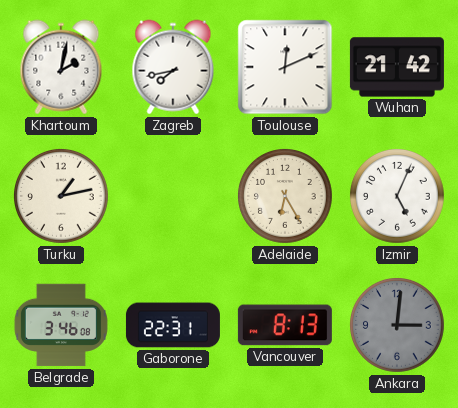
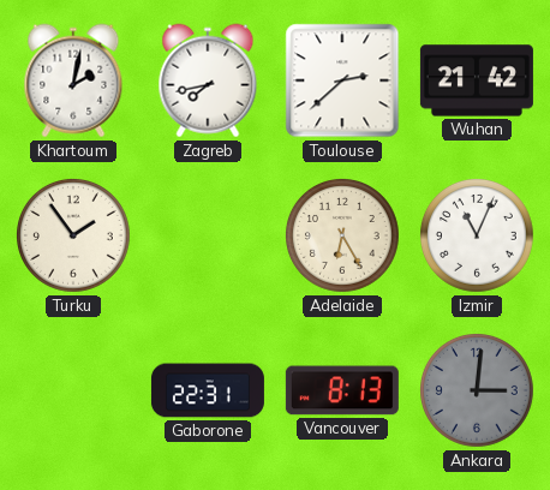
Toulouse: 12:11 -> 2:38
Turku: 1:13 -> 1:54
Izmir: 5:04 -> 11:04
Belgrade: 3:46 -> none
